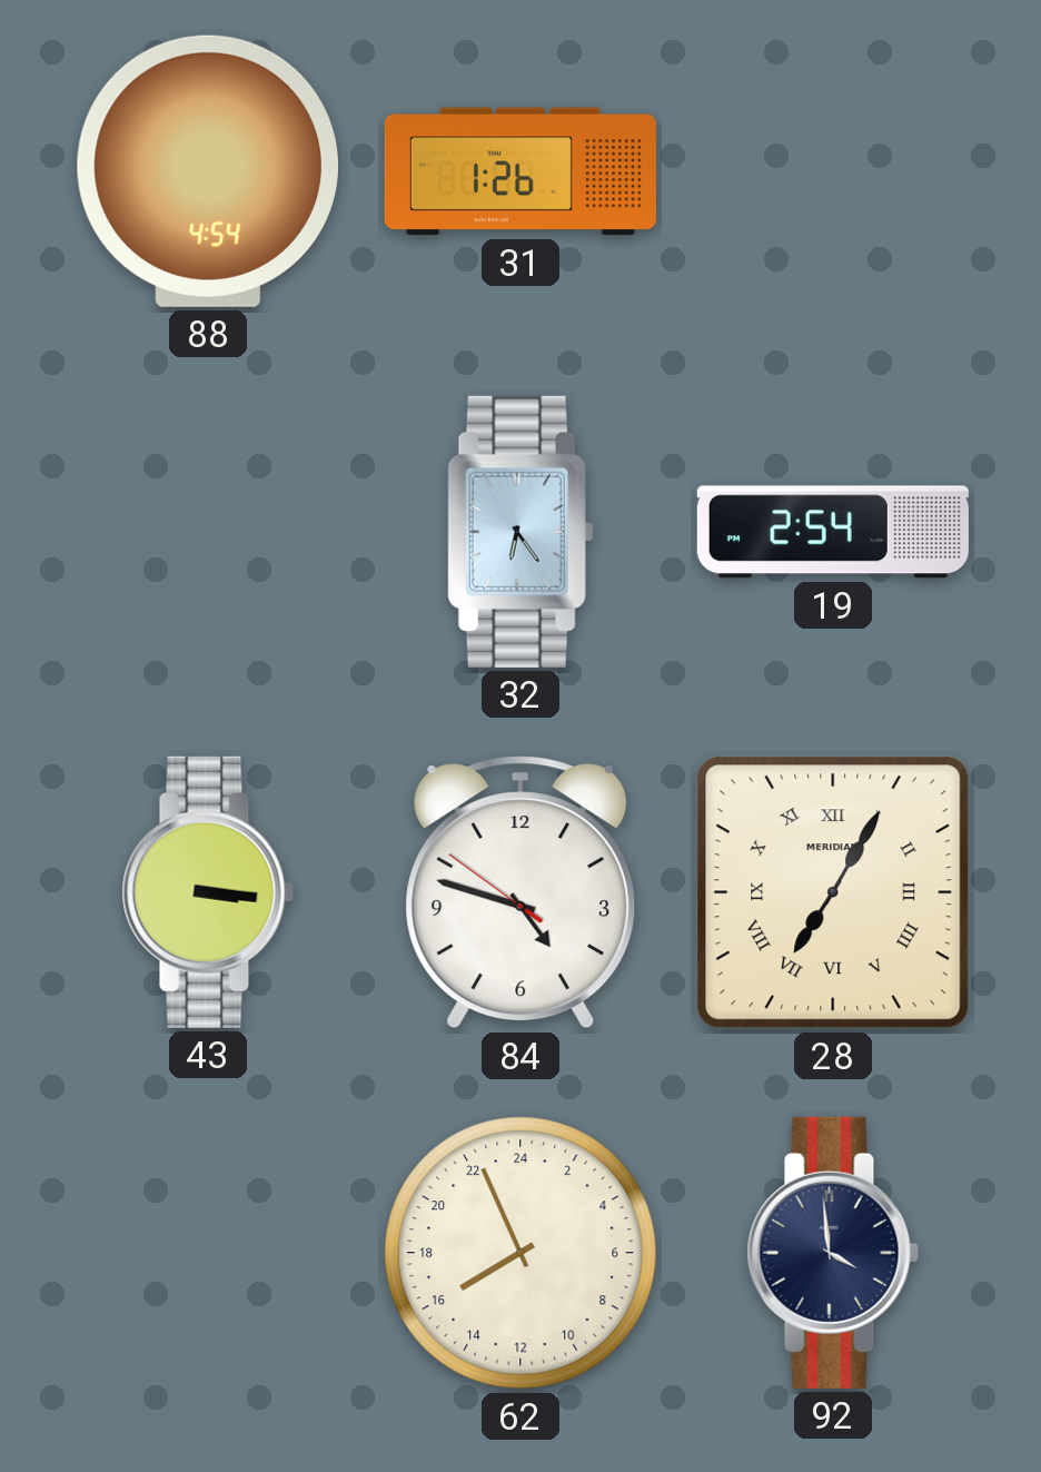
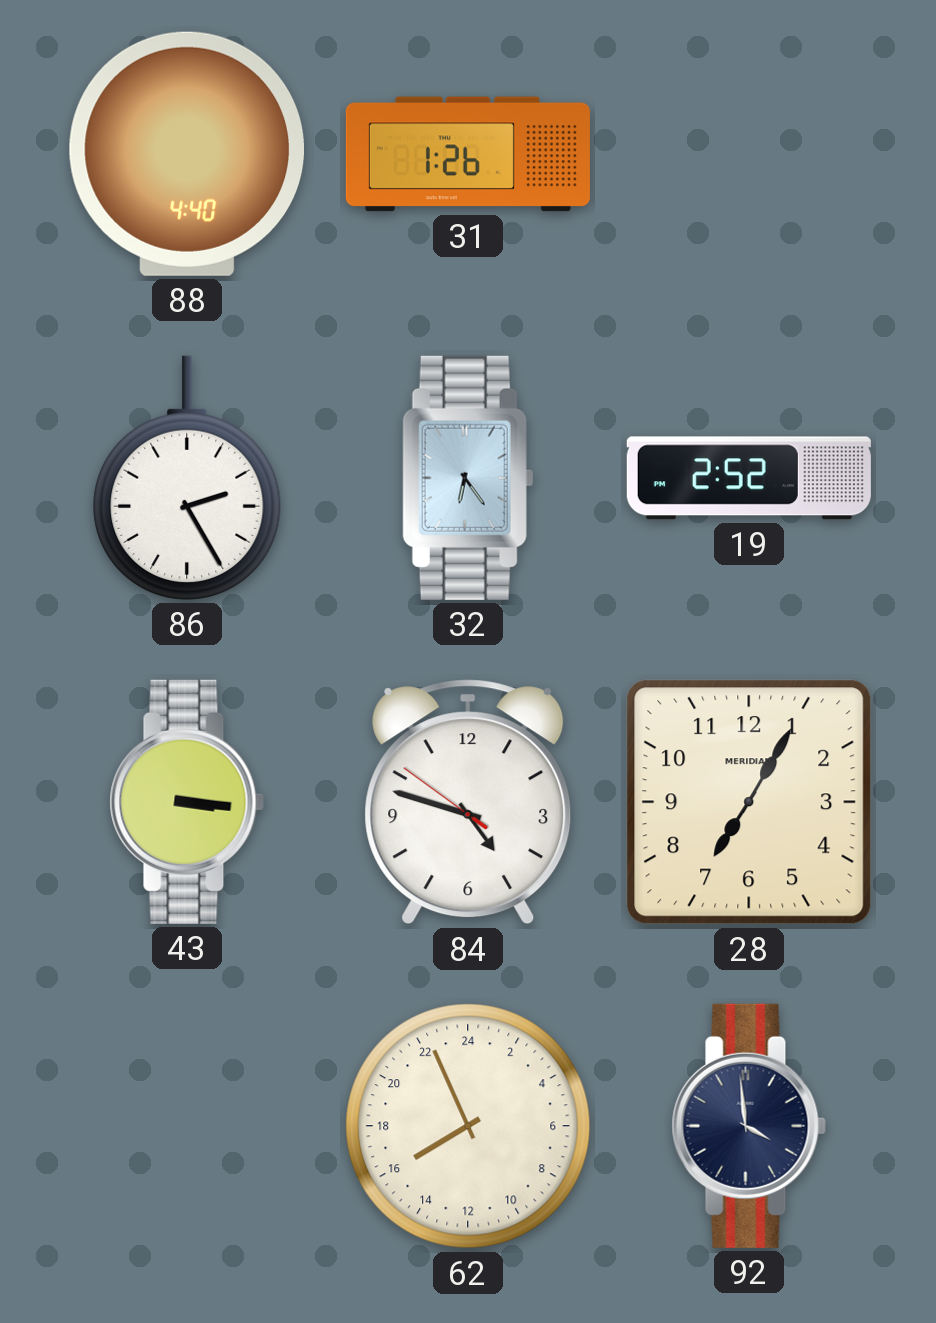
88: 4:54 -> 4:40
86: none -> 2:25
19: 2:54 -> 2:52
28 numerals: Roman -> Arabic
